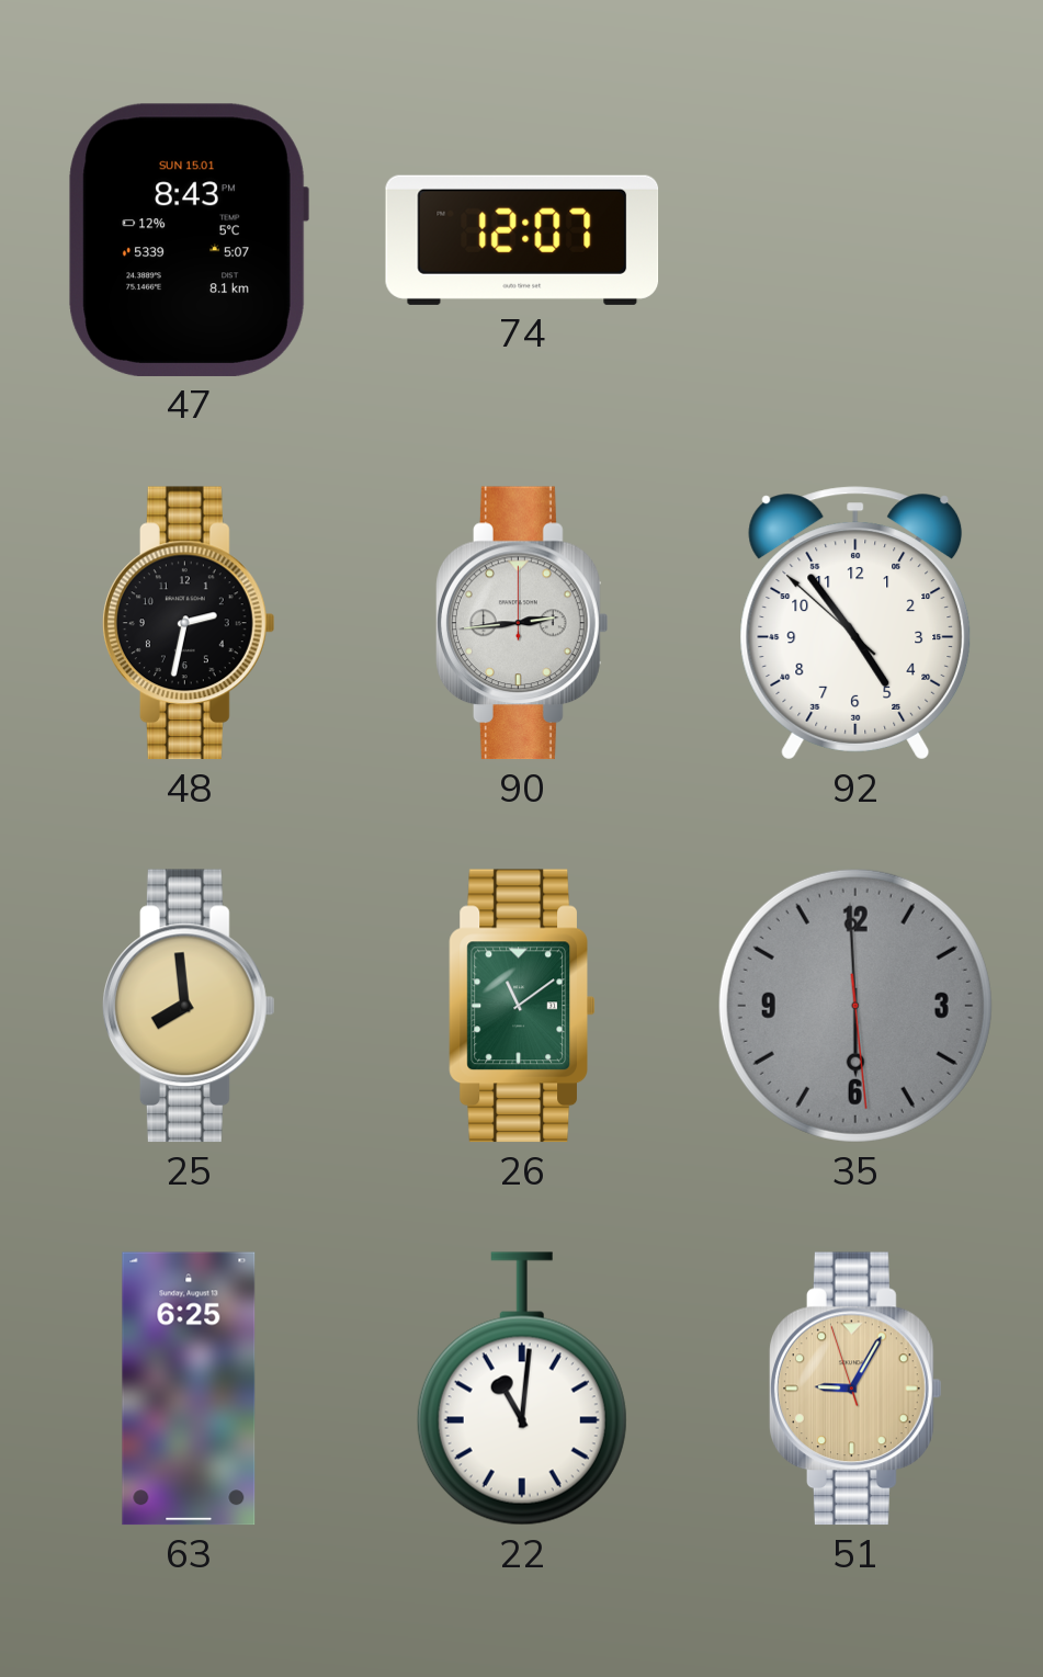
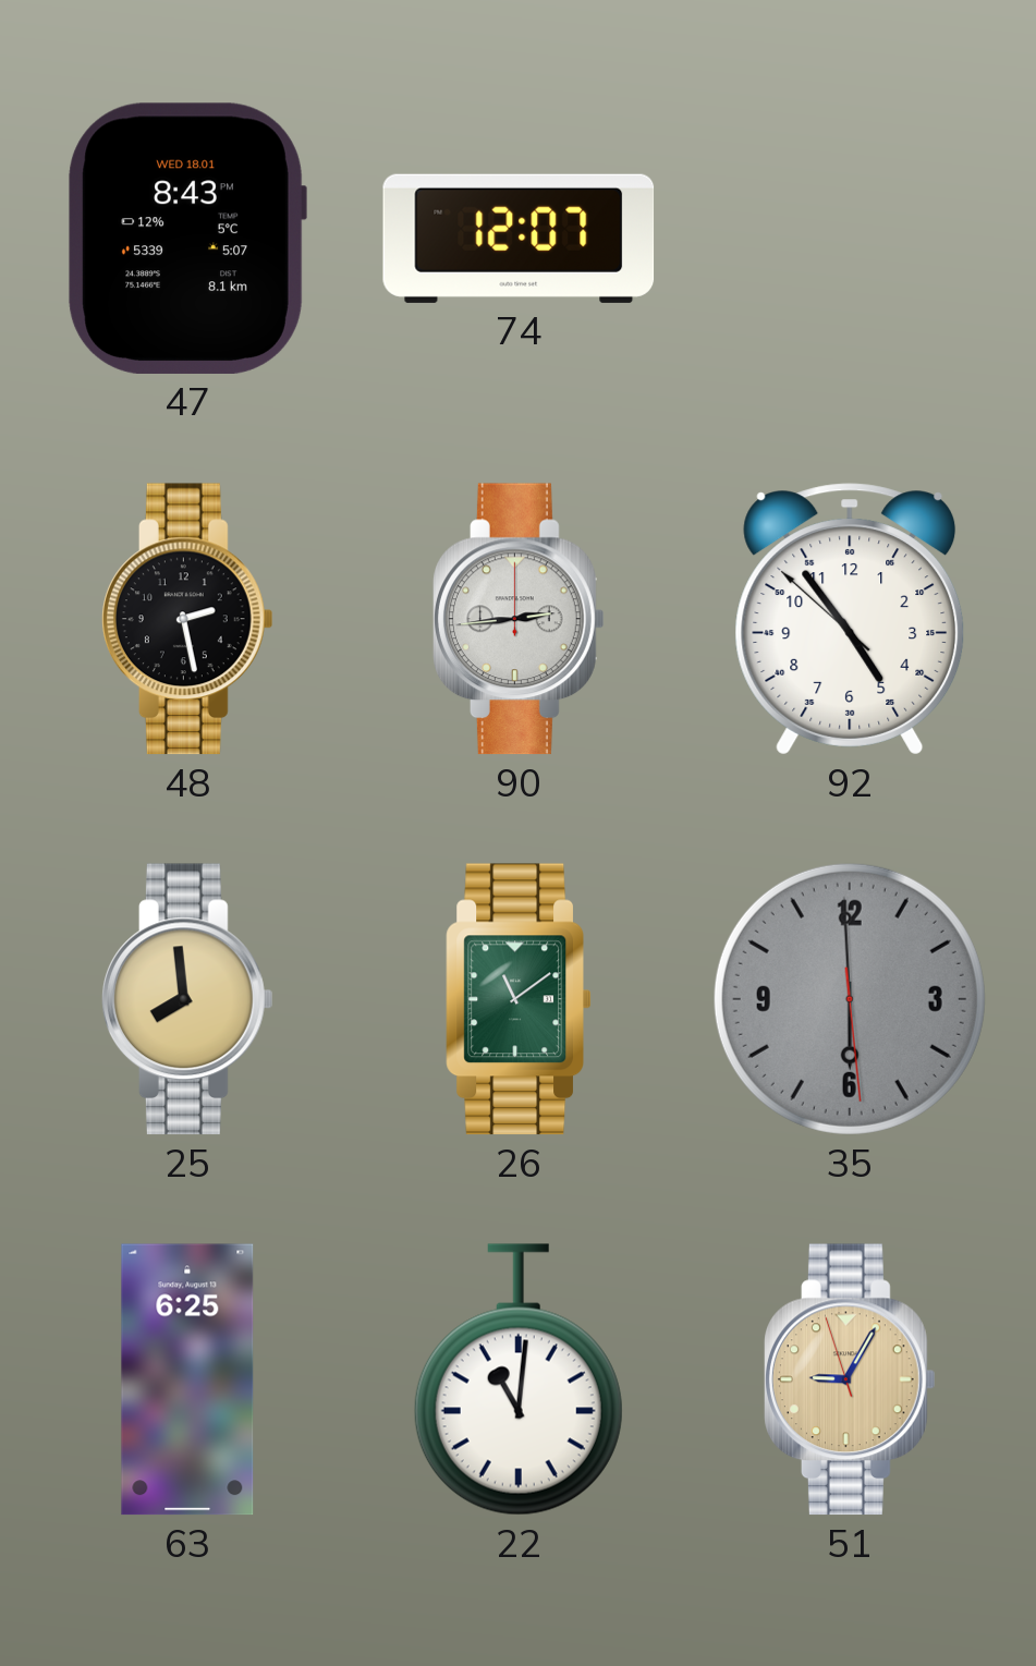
47 date: SUN 15.01 -> WED 18.01
48: 2:32 -> 2:28
